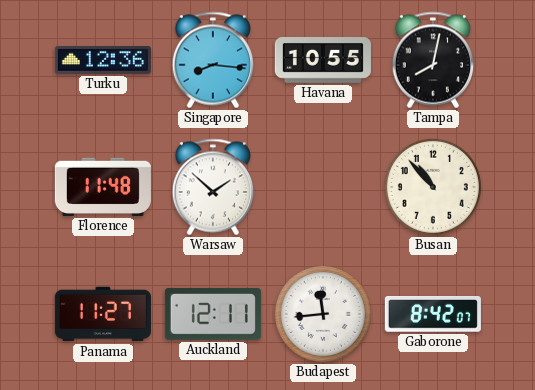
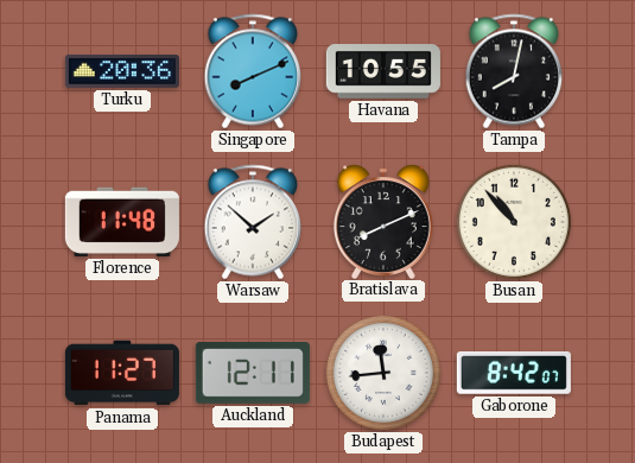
Turku: 12:36 -> 20:36
Singapore: 8:16 -> 8:11
Bratislava: none -> 8:11
